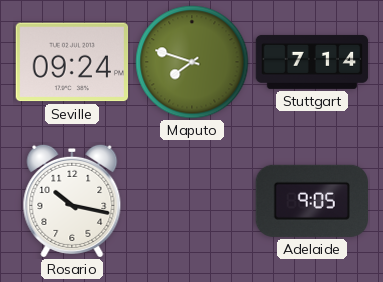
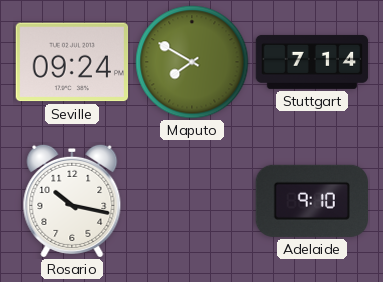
Maputo: 7:48 -> 7:50
Adelaide: 9:05 -> 9:10
